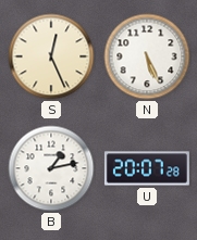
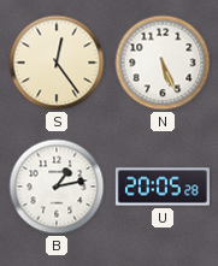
S: 12:26 -> 12:24
U: 20:07 -> 20:05
